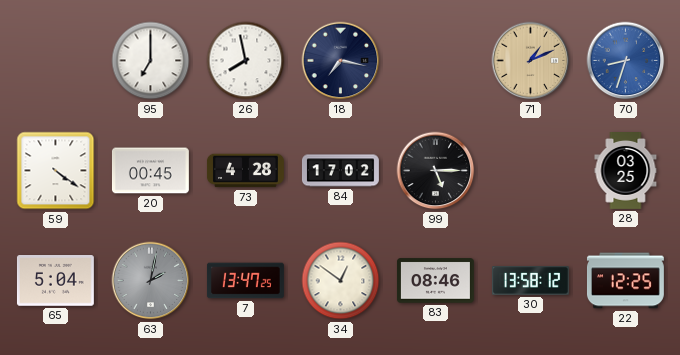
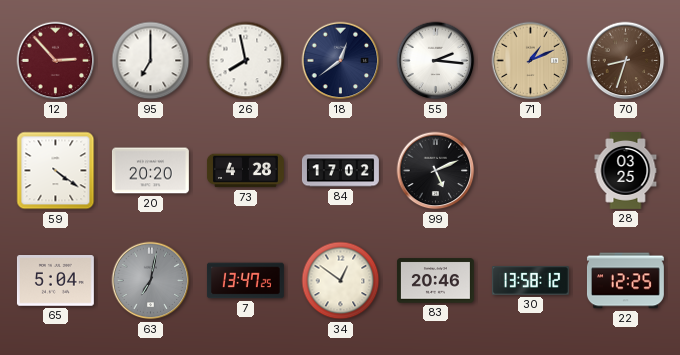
12: none -> 2:53
18: 7:17 -> 12:39
55: none -> 2:16
70 dial: blue -> brown
20: 00:45 -> 20:20
99: 5:15 -> 5:11
63: 2:02 -> 7:02
83: 08:46 -> 20:46
